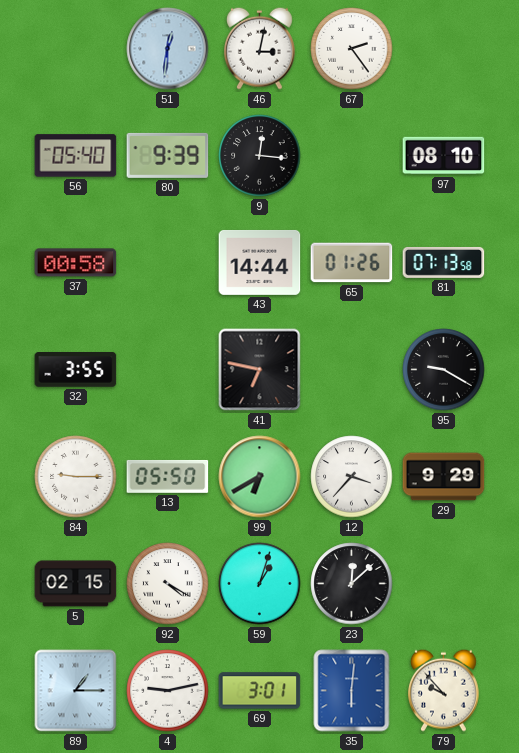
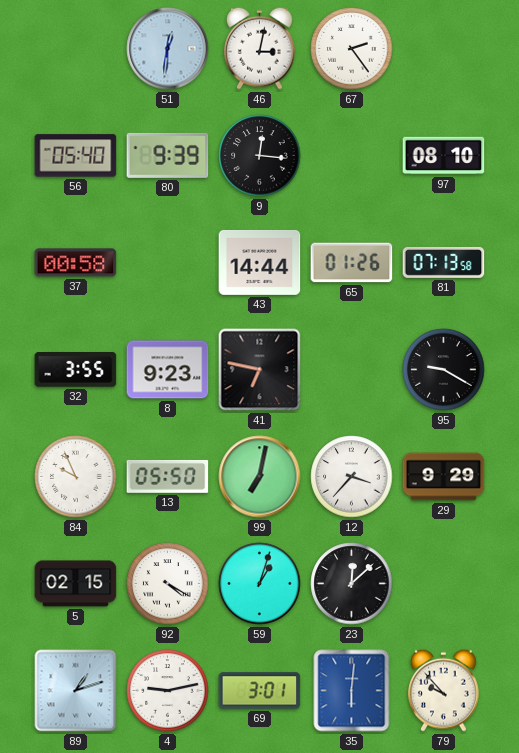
8: none -> 9:23
84: 9:15 -> 9:56
99: 6:40 -> 7:02
89: 1:15 -> 1:12
